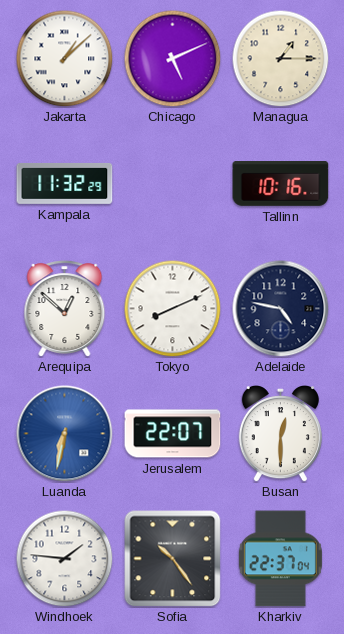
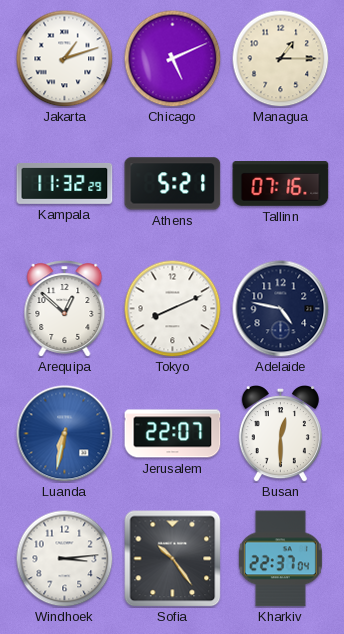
Jakarta: 1:08 -> 1:12
Athens: none -> 5:21
Tallinn: 10:16 -> 07:16
Windhoek: 1:46 -> 3:14
